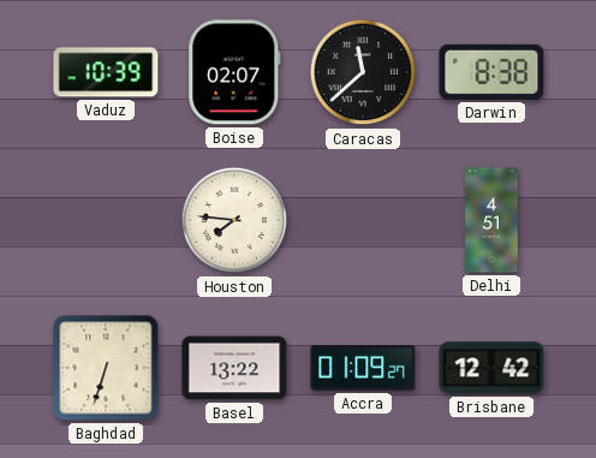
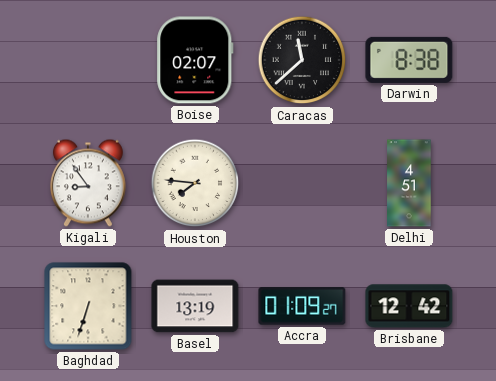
Vaduz: 10:39 -> none
Kigali: none -> 8:54
Basel: 13:22 -> 13:19
